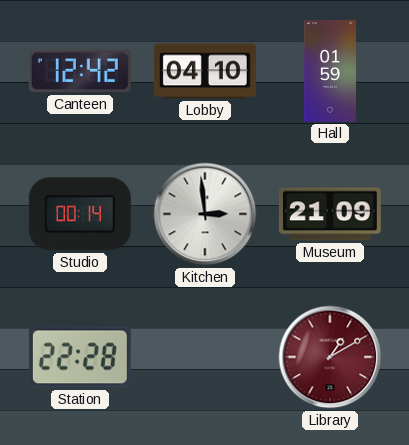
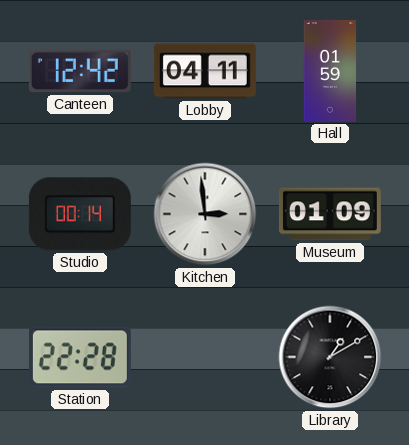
Lobby: 04:10 -> 04:11
Museum: 21:09 -> 01:09
Library dial: burgundy -> black
